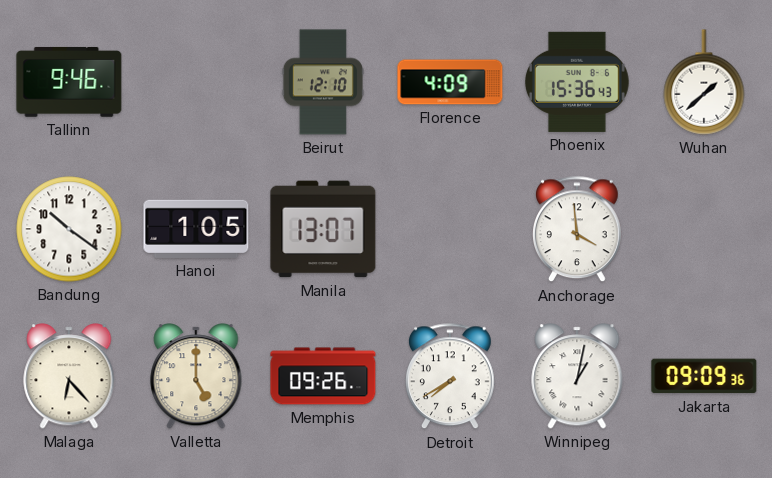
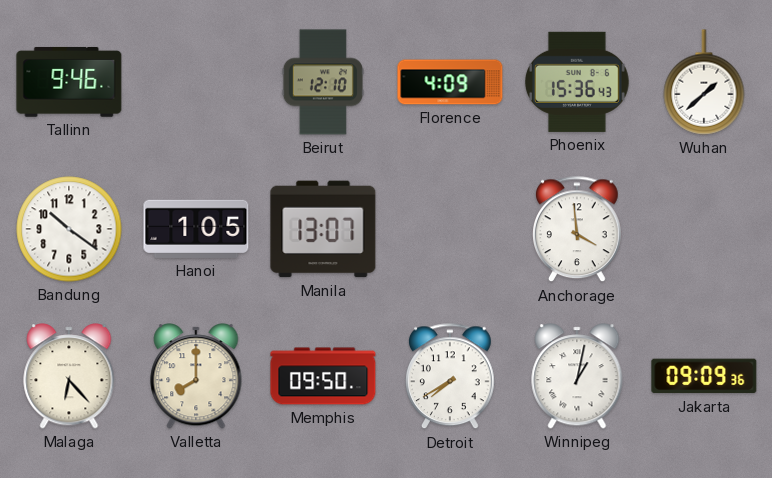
Valletta: 5:00 -> 8:00
Memphis: 09:26 -> 09:50
